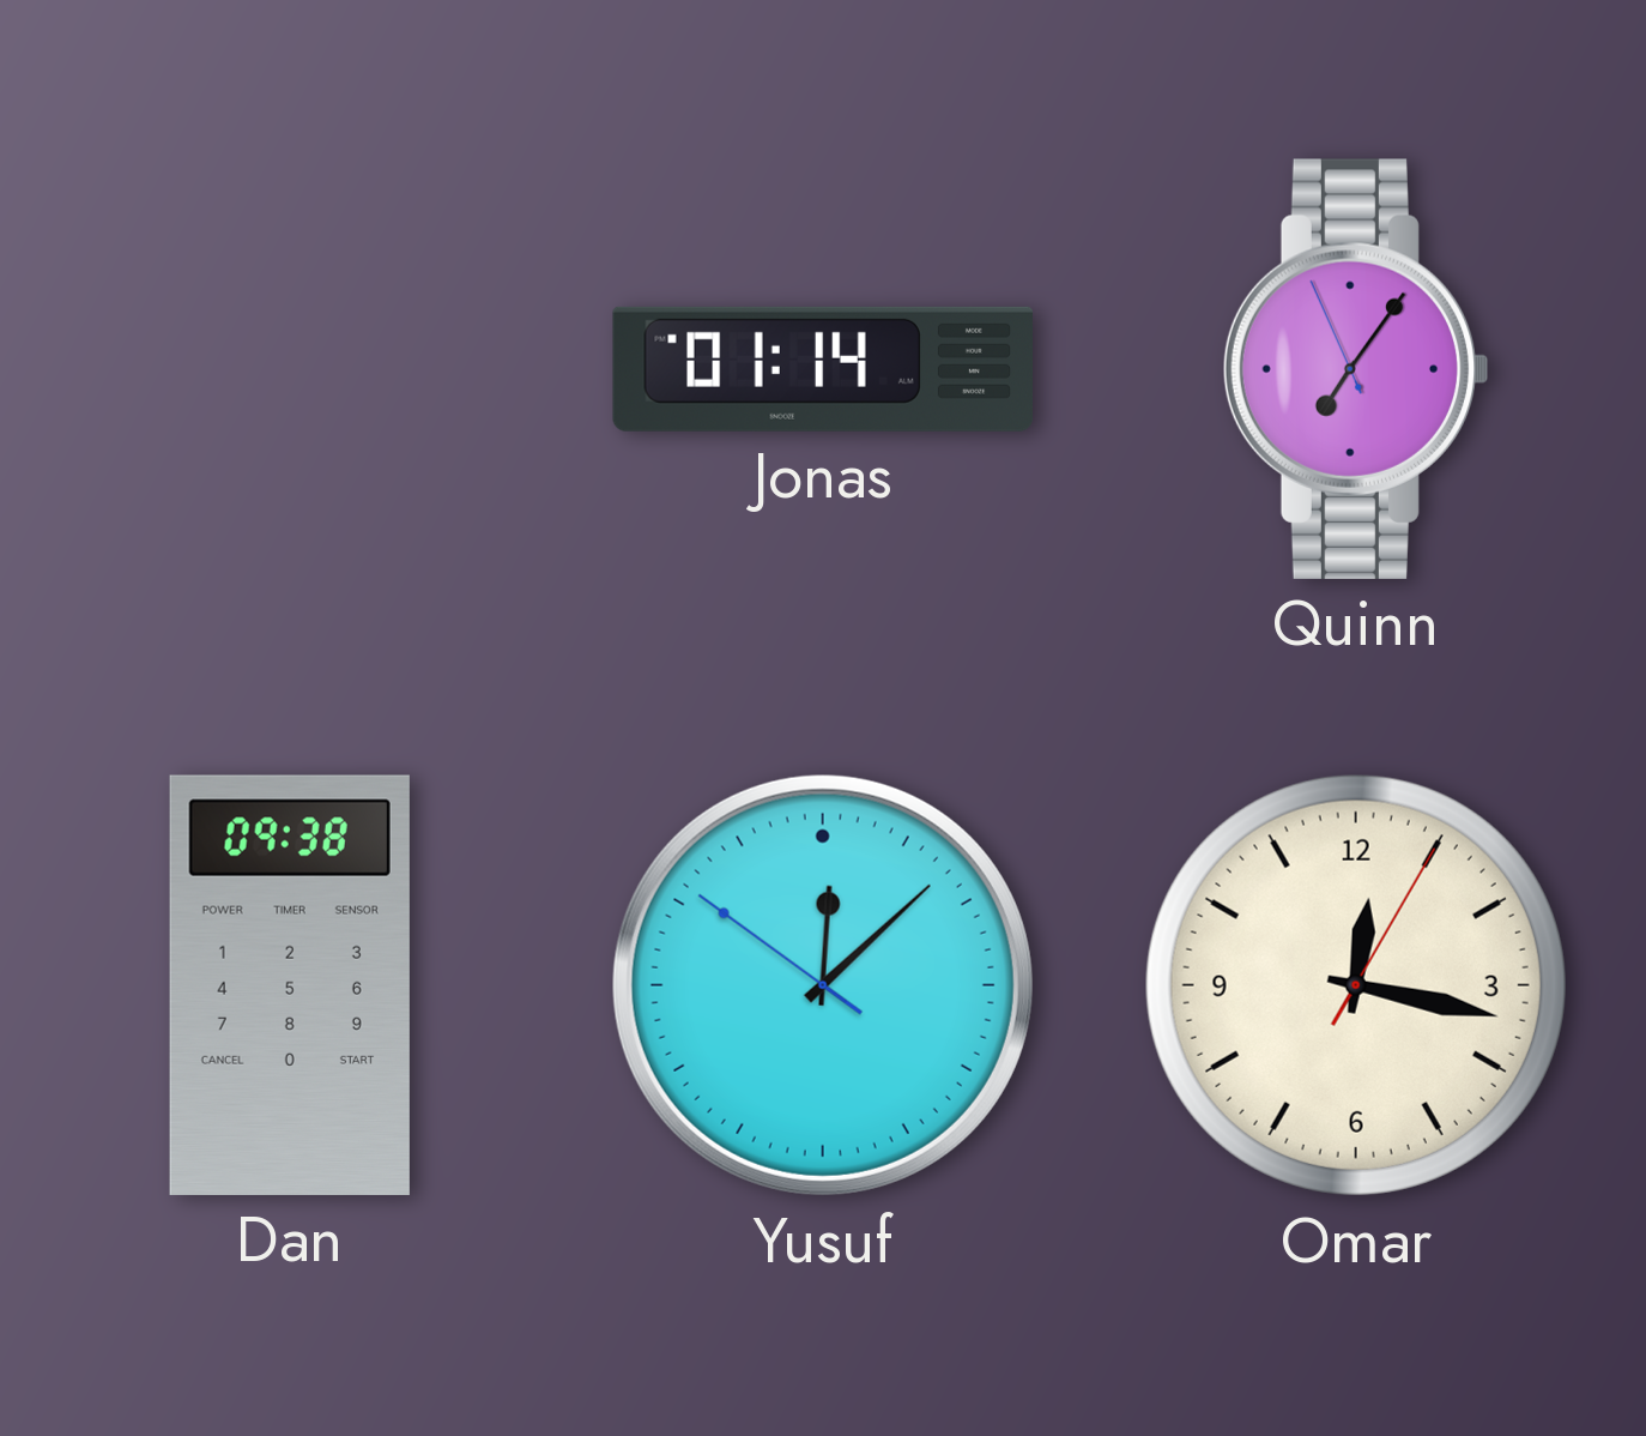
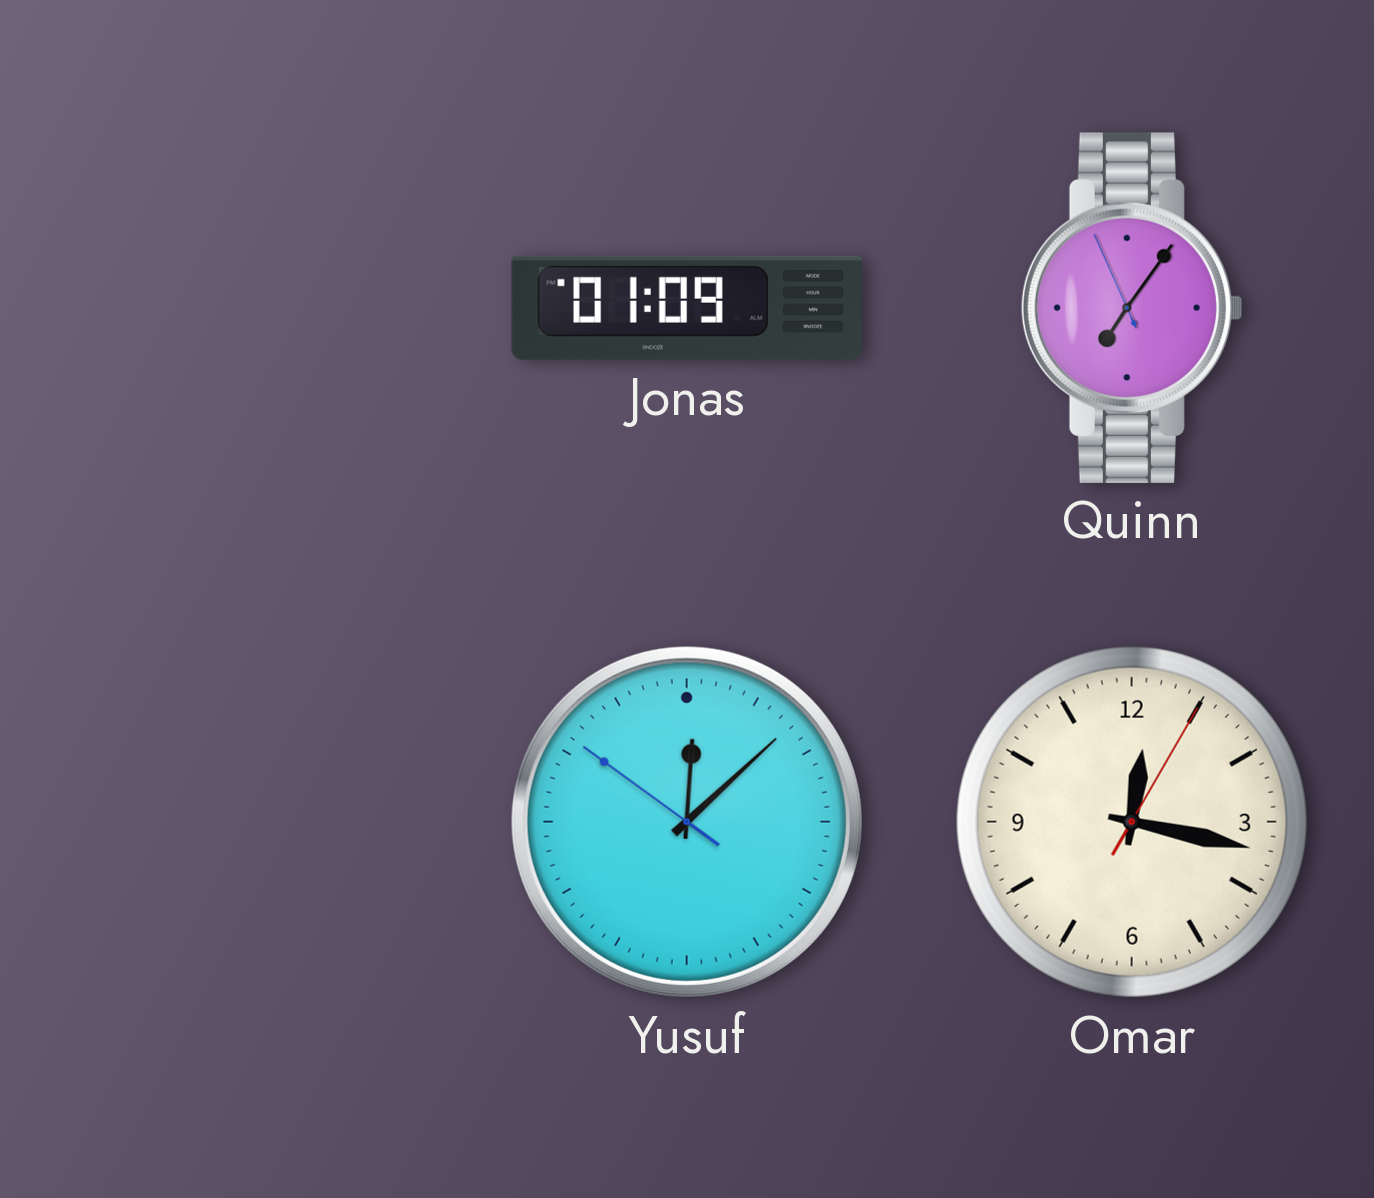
Jonas: 01:14 -> 01:09
Dan: 09:38 -> none
